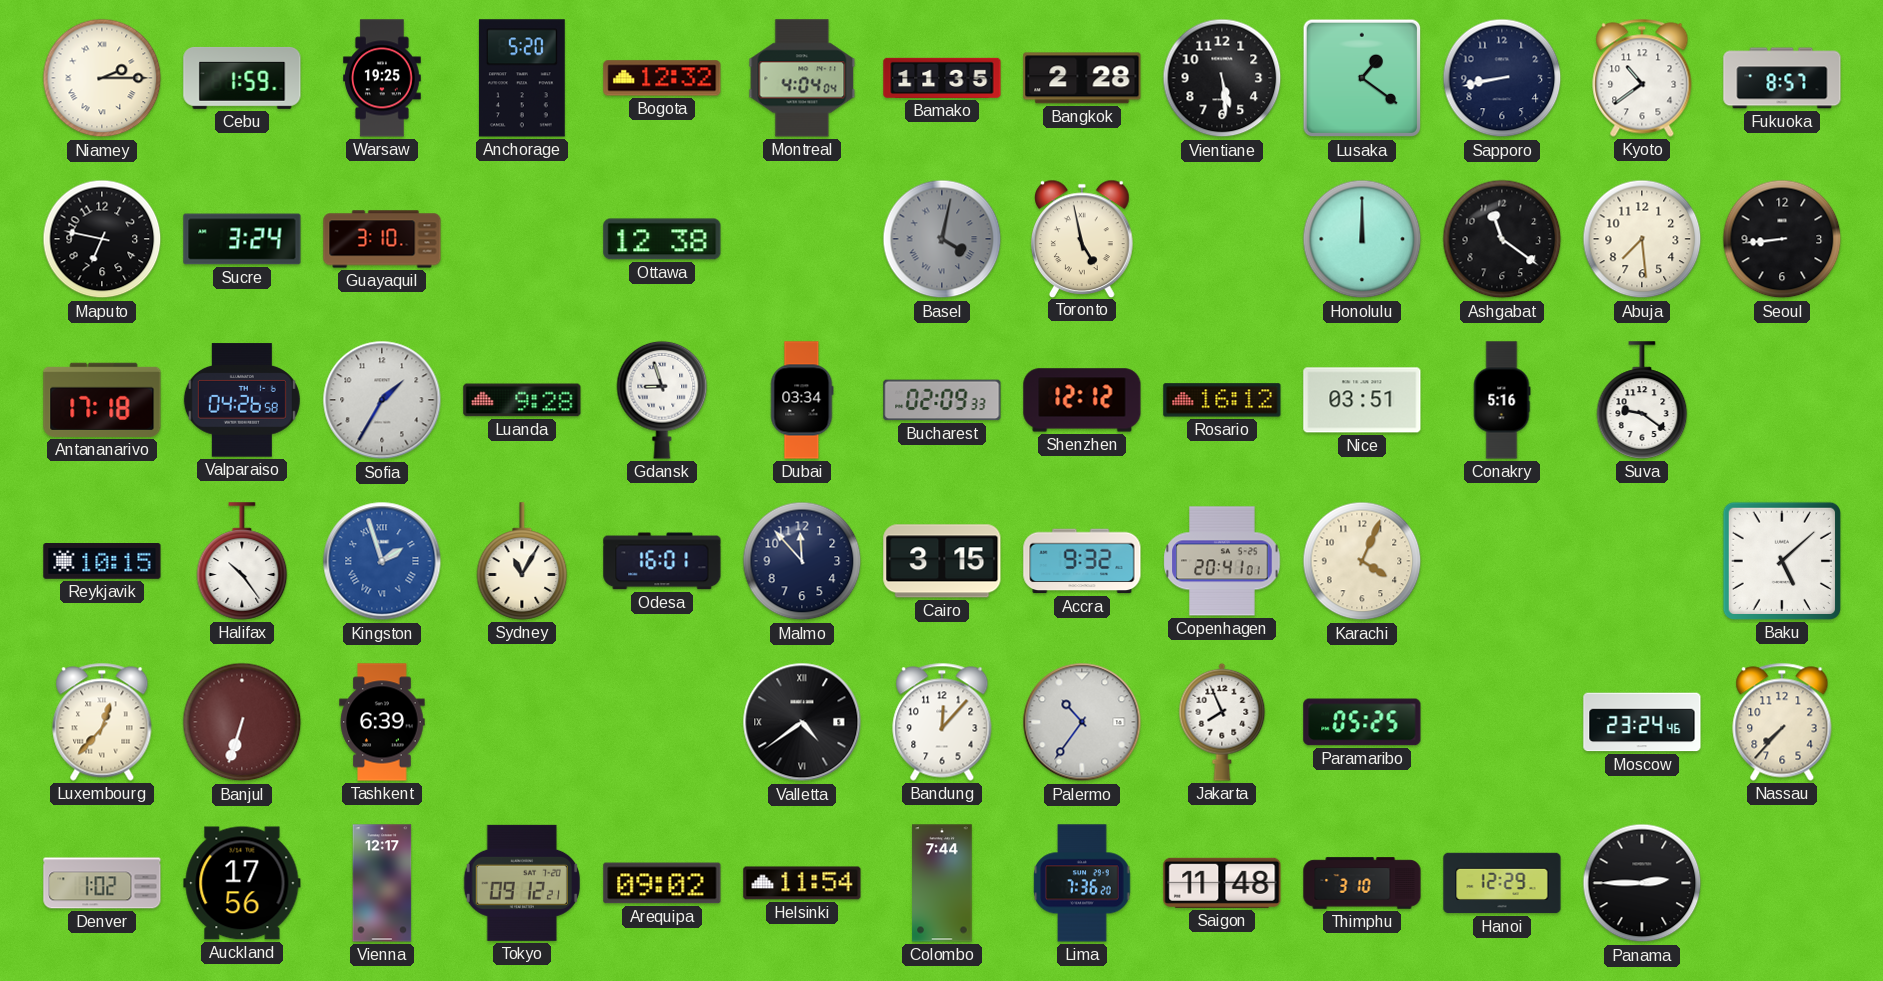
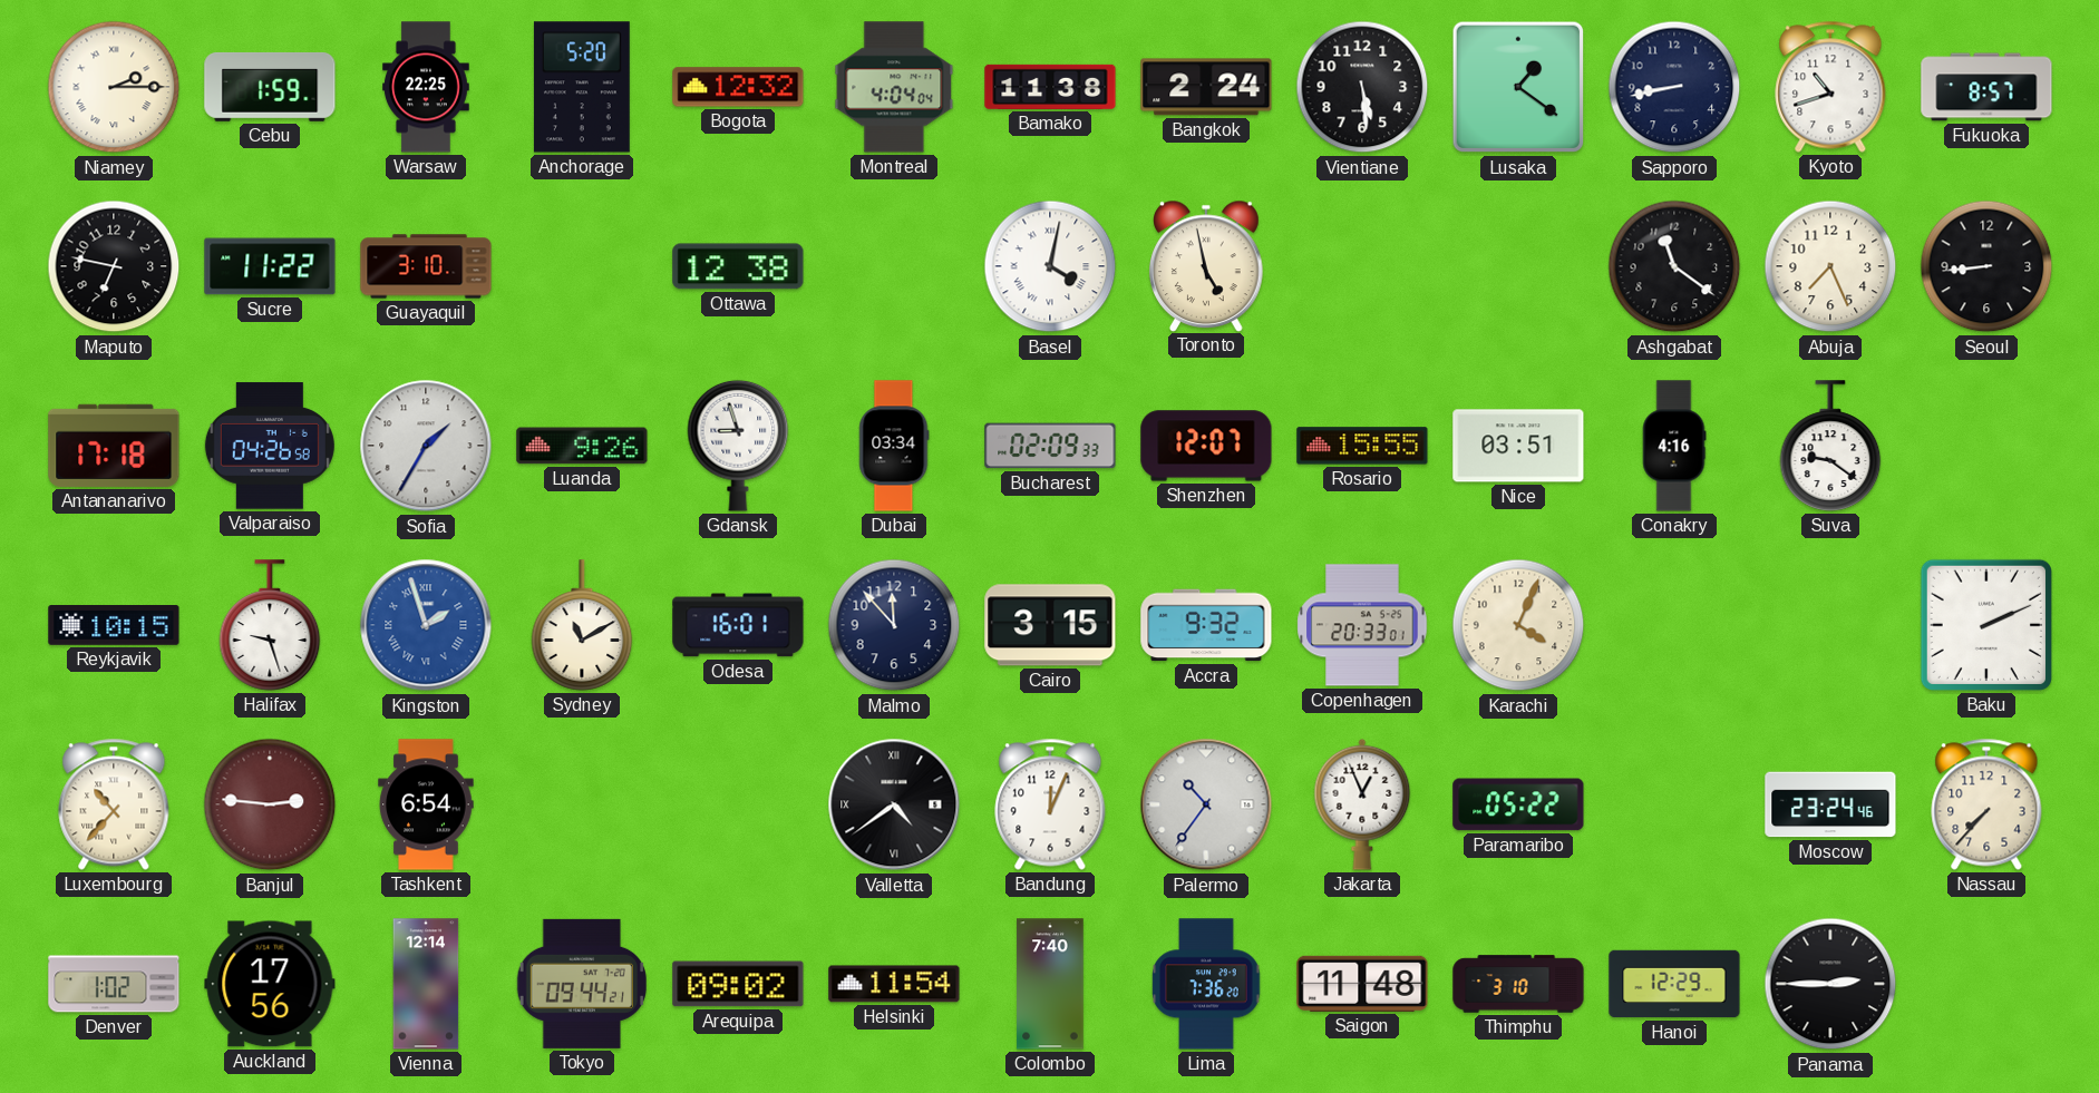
Warsaw: 19:25 -> 22:25
Bamako: 11:35 -> 11:38
Bangkok: 2:28 -> 2:24
Kyoto: 10:39 -> 10:42
Sucre: 3:24 -> 11:22
Basel dial: grey -> white
Honolulu: 12:00 -> none
Abuja: 7:29 -> 7:26
Luanda: 9:28 -> 9:26
Shenzhen: 12:12 -> 12:07
Rosario: 16:12 -> 15:55
Conakry: 5:16 -> 4:16
Halifax: 10:24 -> 9:27
Sydney: 11:05 -> 11:10
Copenhagen: 20:41 -> 20:33
Baku: 5:08 -> 2:11
Luxembourg: 12:37 -> 10:37
Banjul: 6:33 -> 2:46
Tashkent: 6:39 -> 6:54
Bandung: 12:07 -> 12:04
Jakarta: 7:56 -> 12:56
Paramaribo: 05:25 -> 05:22
Vienna: 12:17 -> 12:14
Tokyo: 09:12 -> 09:44
Colombo: 7:44 -> 7:40
